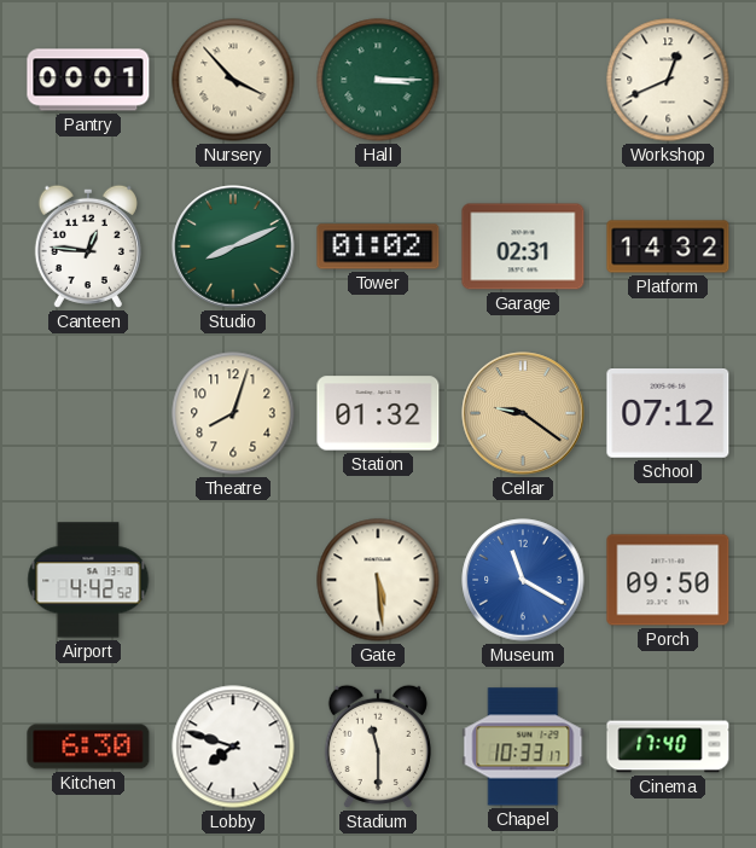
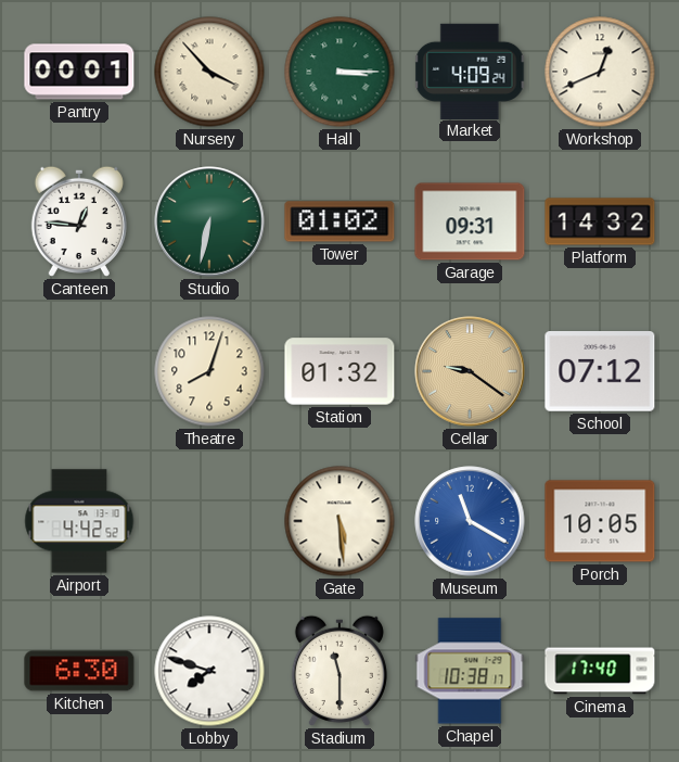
Market: none -> 4:09
Studio: 8:11 -> 6:32
Garage: 02:31 -> 09:31
Porch: 09:50 -> 10:05
Chapel: 10:33 -> 10:38
